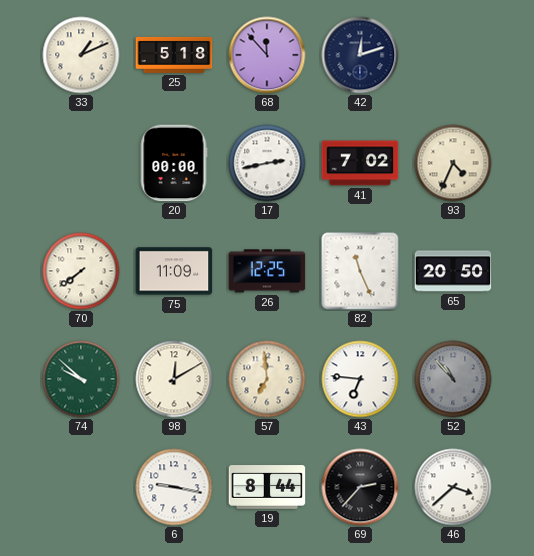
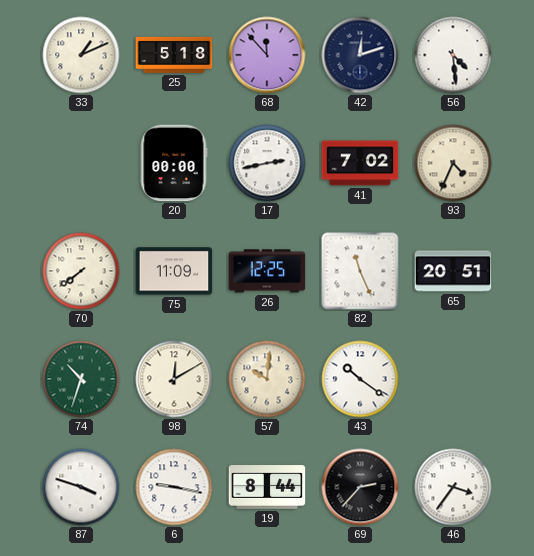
56: none -> 4:29
65: 20:50 -> 20:51
74: 9:52 -> 10:33
57: 6:59 -> 10:01
43: 6:46 -> 10:21
52: 10:53 -> none
87: none -> 3:48
46: 3:38 -> 3:36
